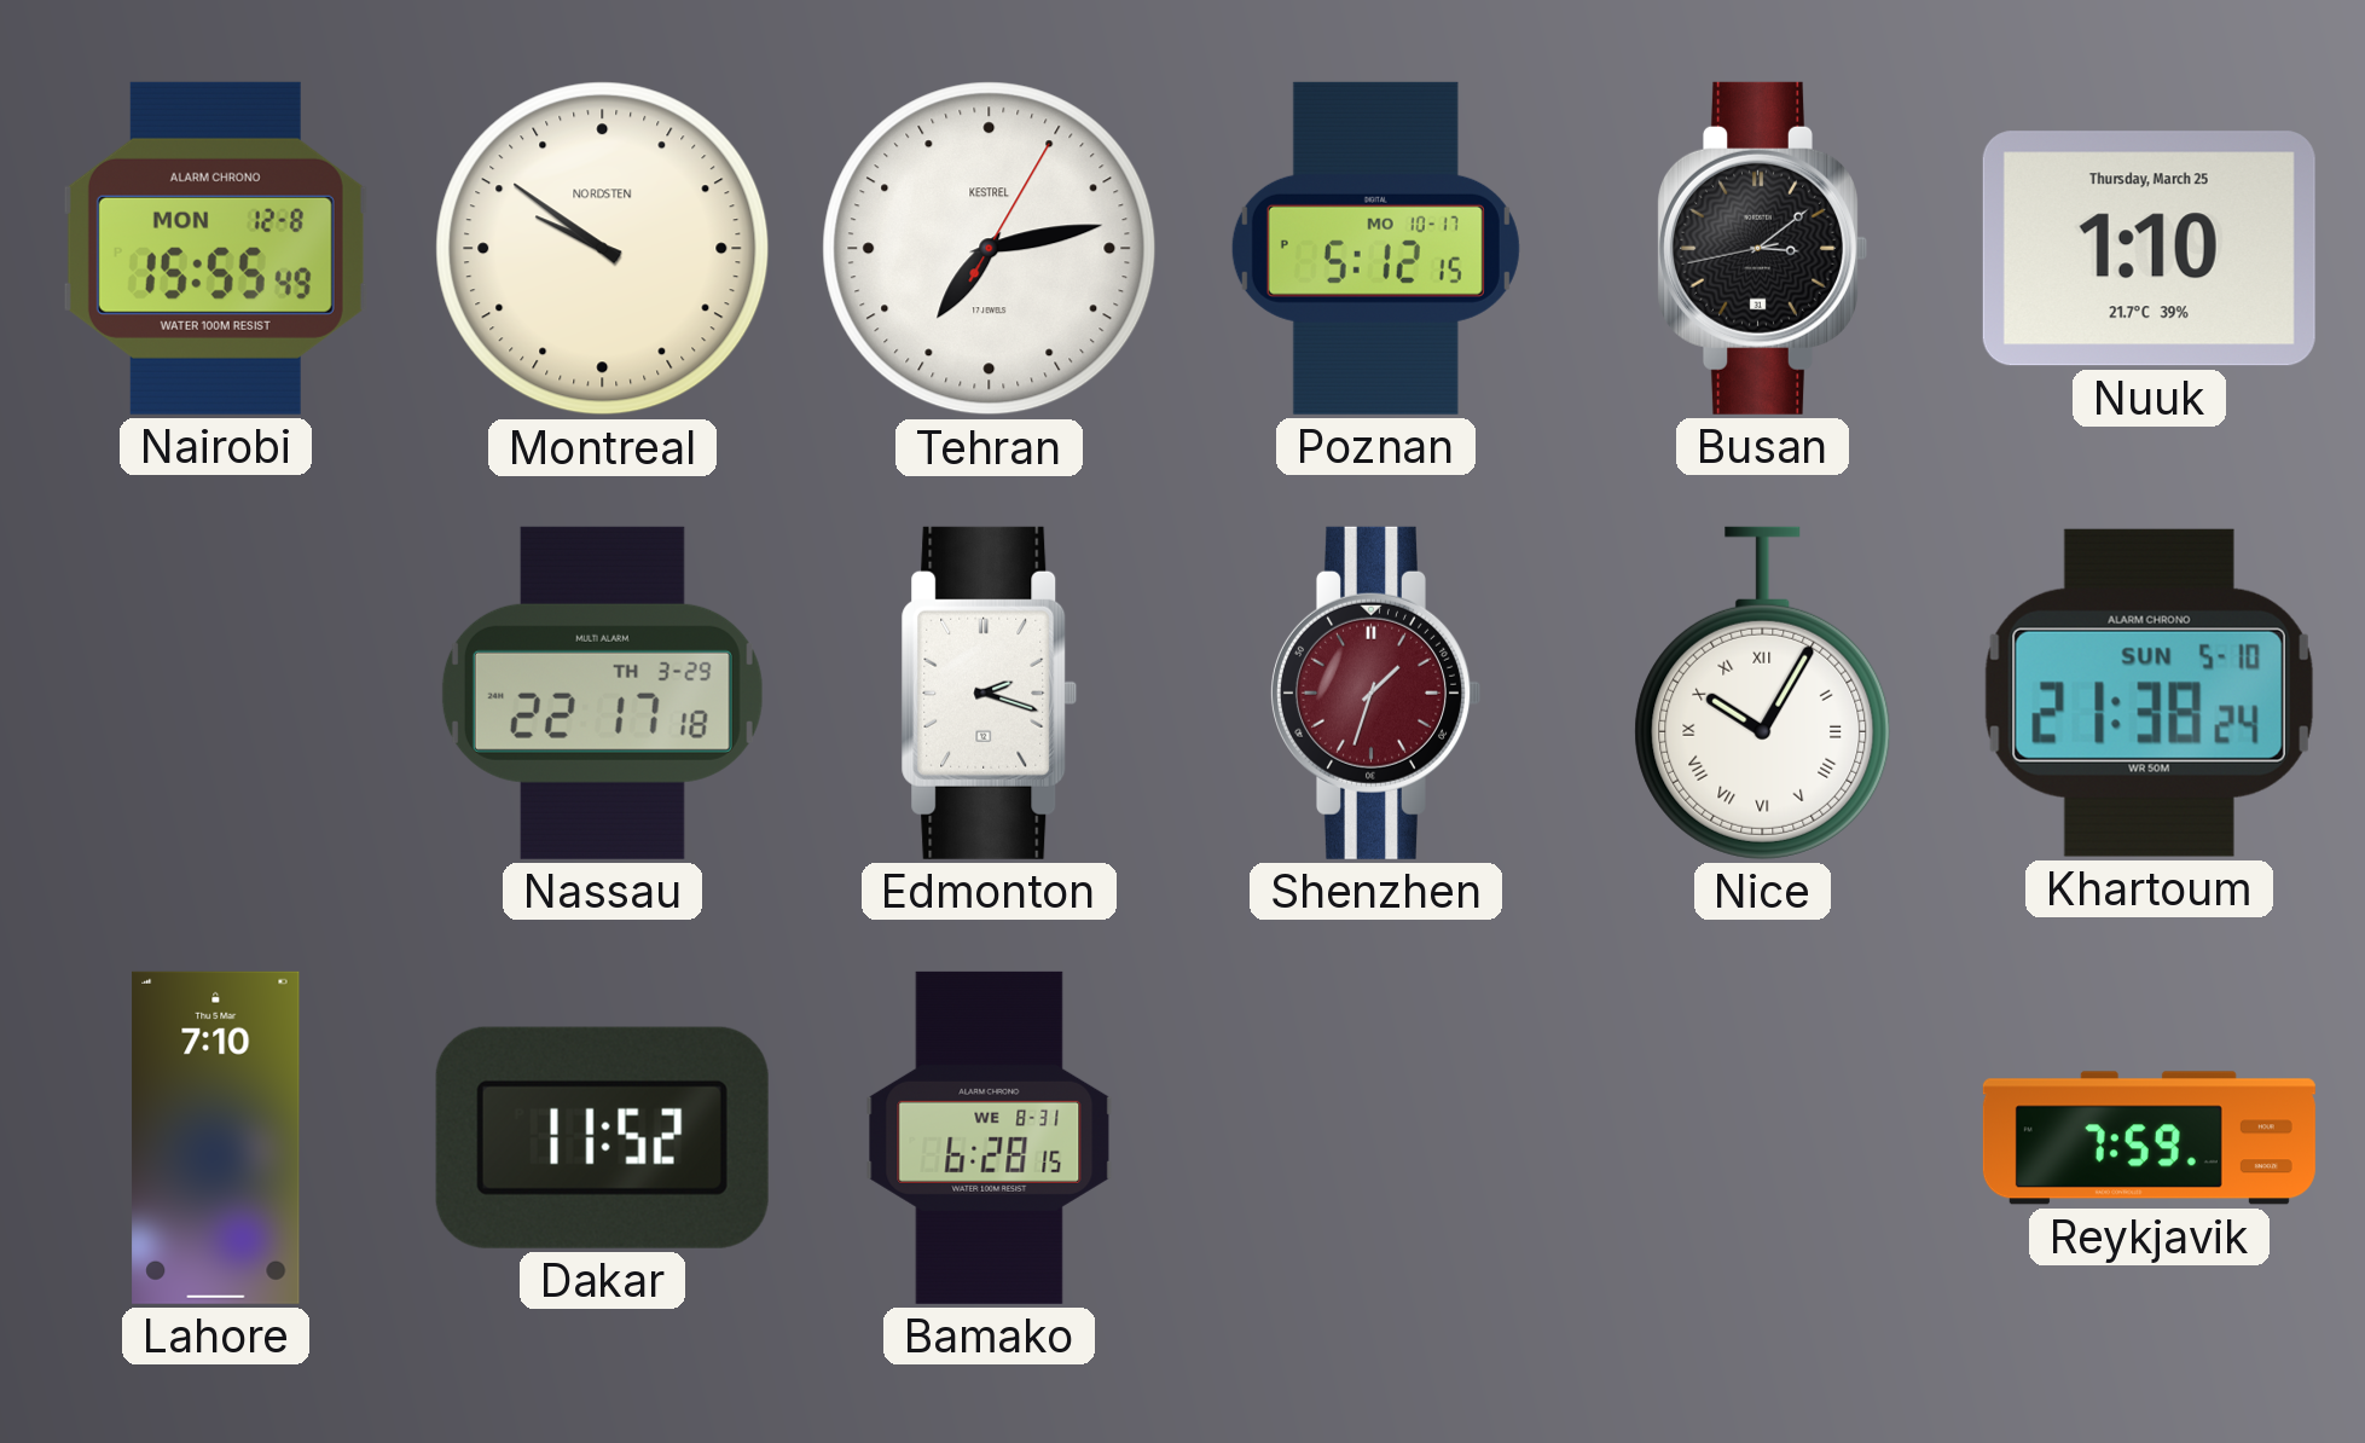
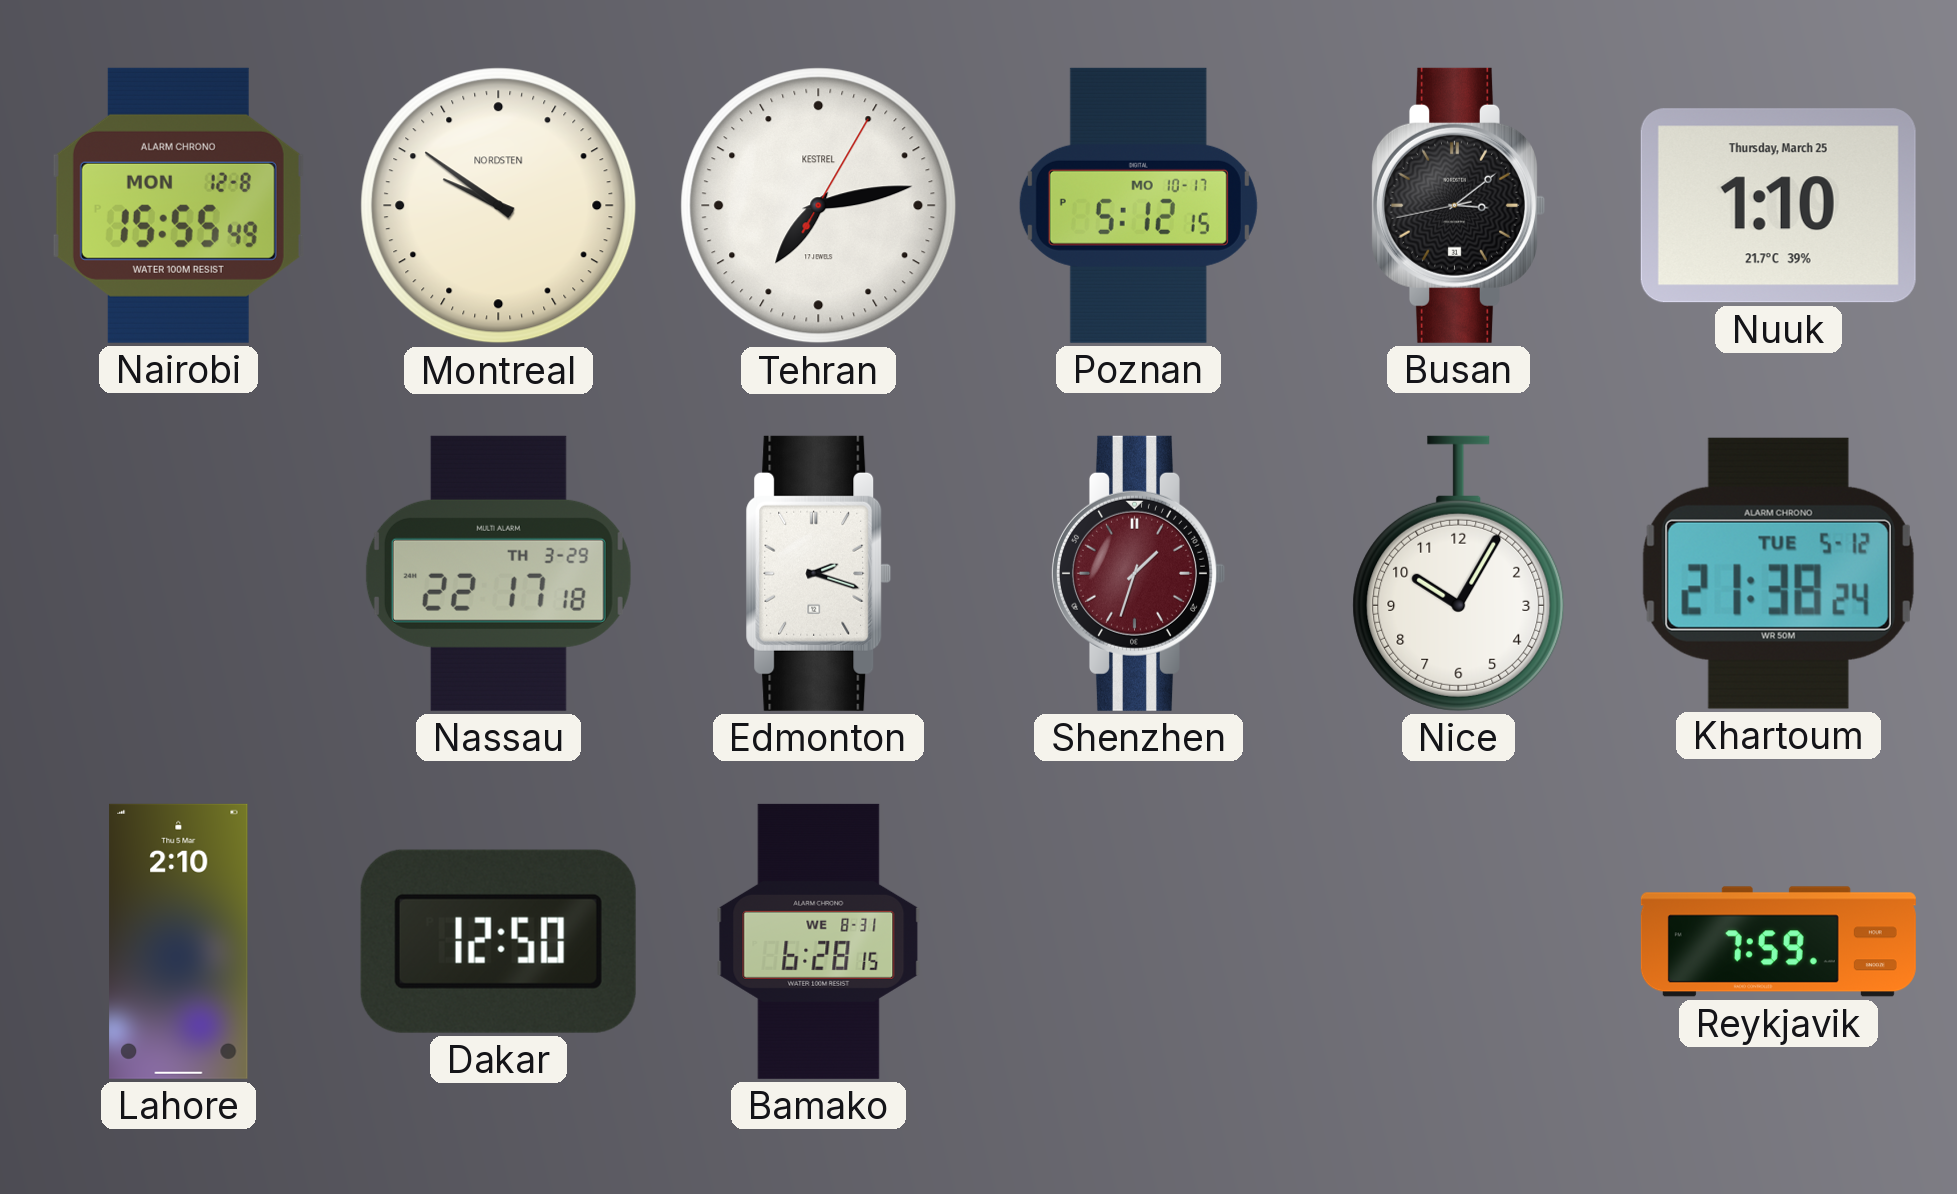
Nice numerals: Roman -> Arabic
Khartoum date: SUN 5-10 -> TUE 5-12
Lahore: 7:10 -> 2:10
Dakar: 11:52 -> 12:50
